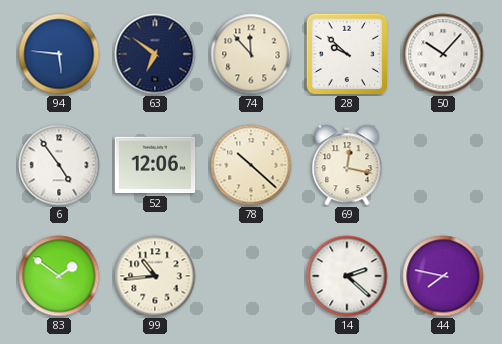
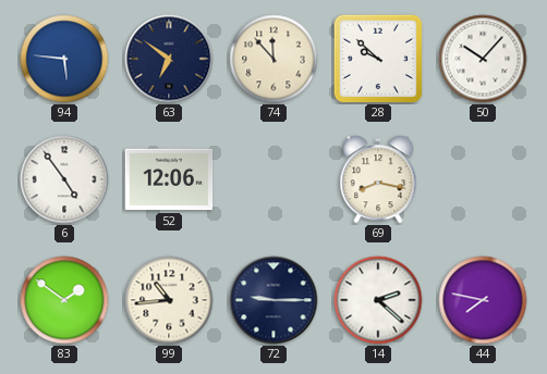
78: 10:22 -> none
69: 12:17 -> 8:17
72: none -> 9:15
